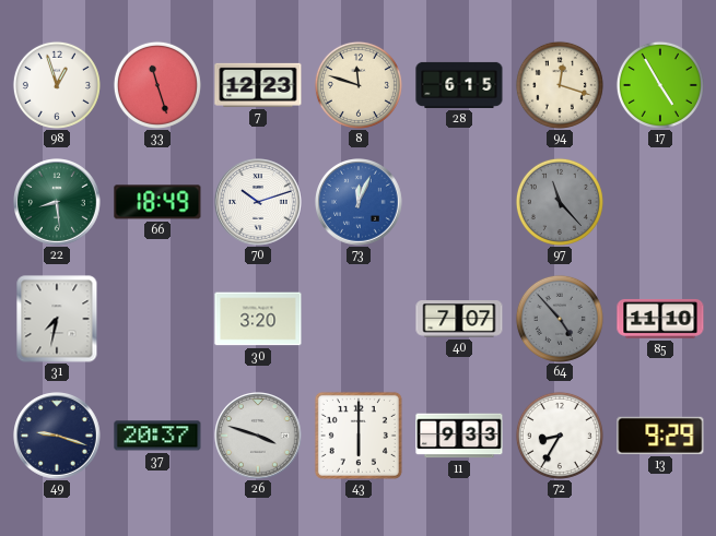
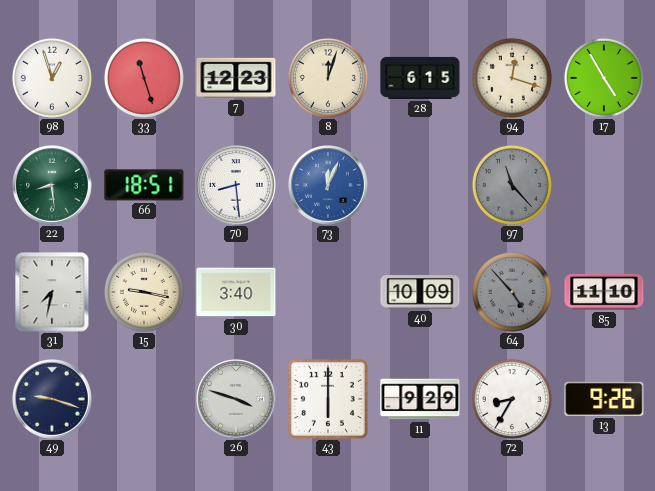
8: 11:48 -> 12:03
66: 18:49 -> 18:51
70: 10:12 -> 8:29
15: none -> 9:17
30: 3:20 -> 3:40
40: 7:07 -> 10:09
37: 20:37 -> none
11: 9:33 -> 9:29
13: 9:29 -> 9:26
